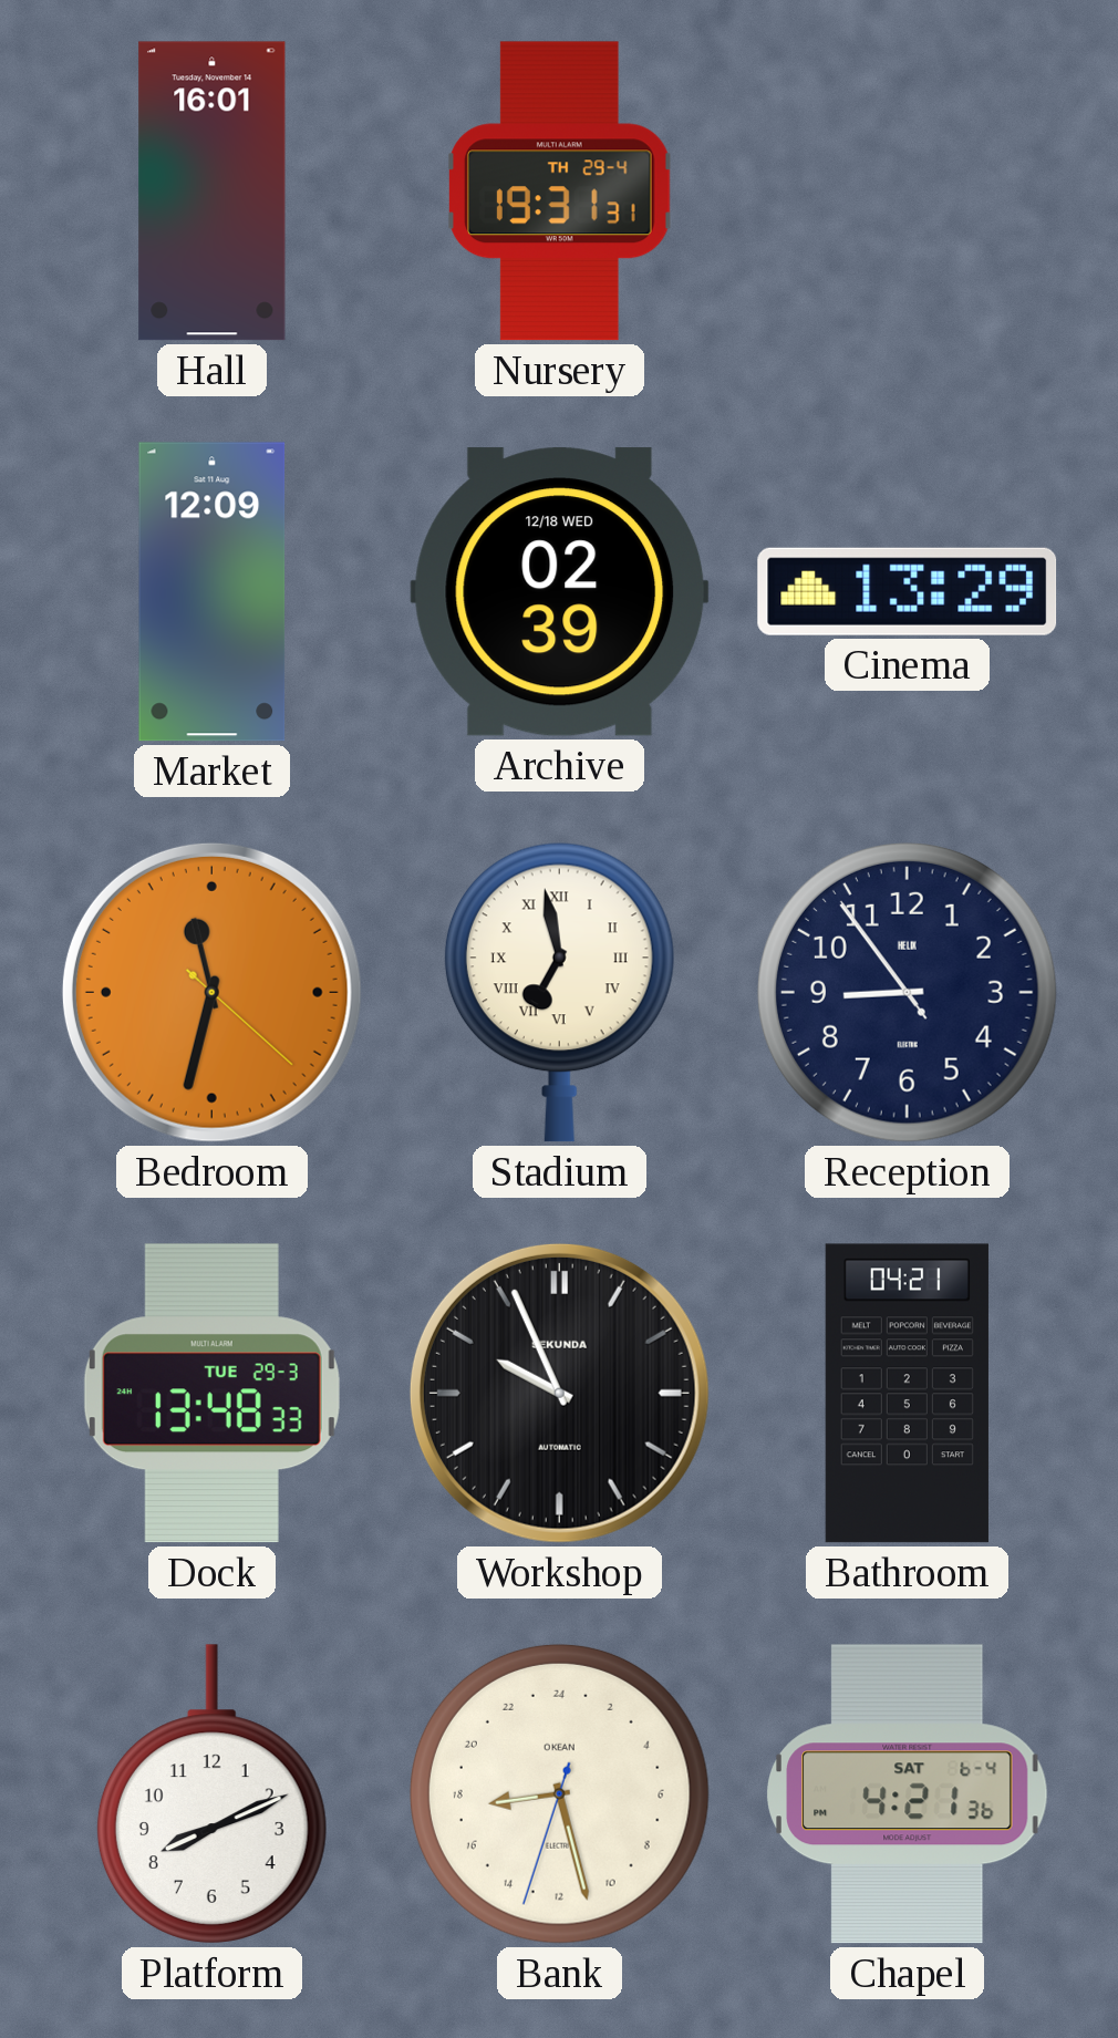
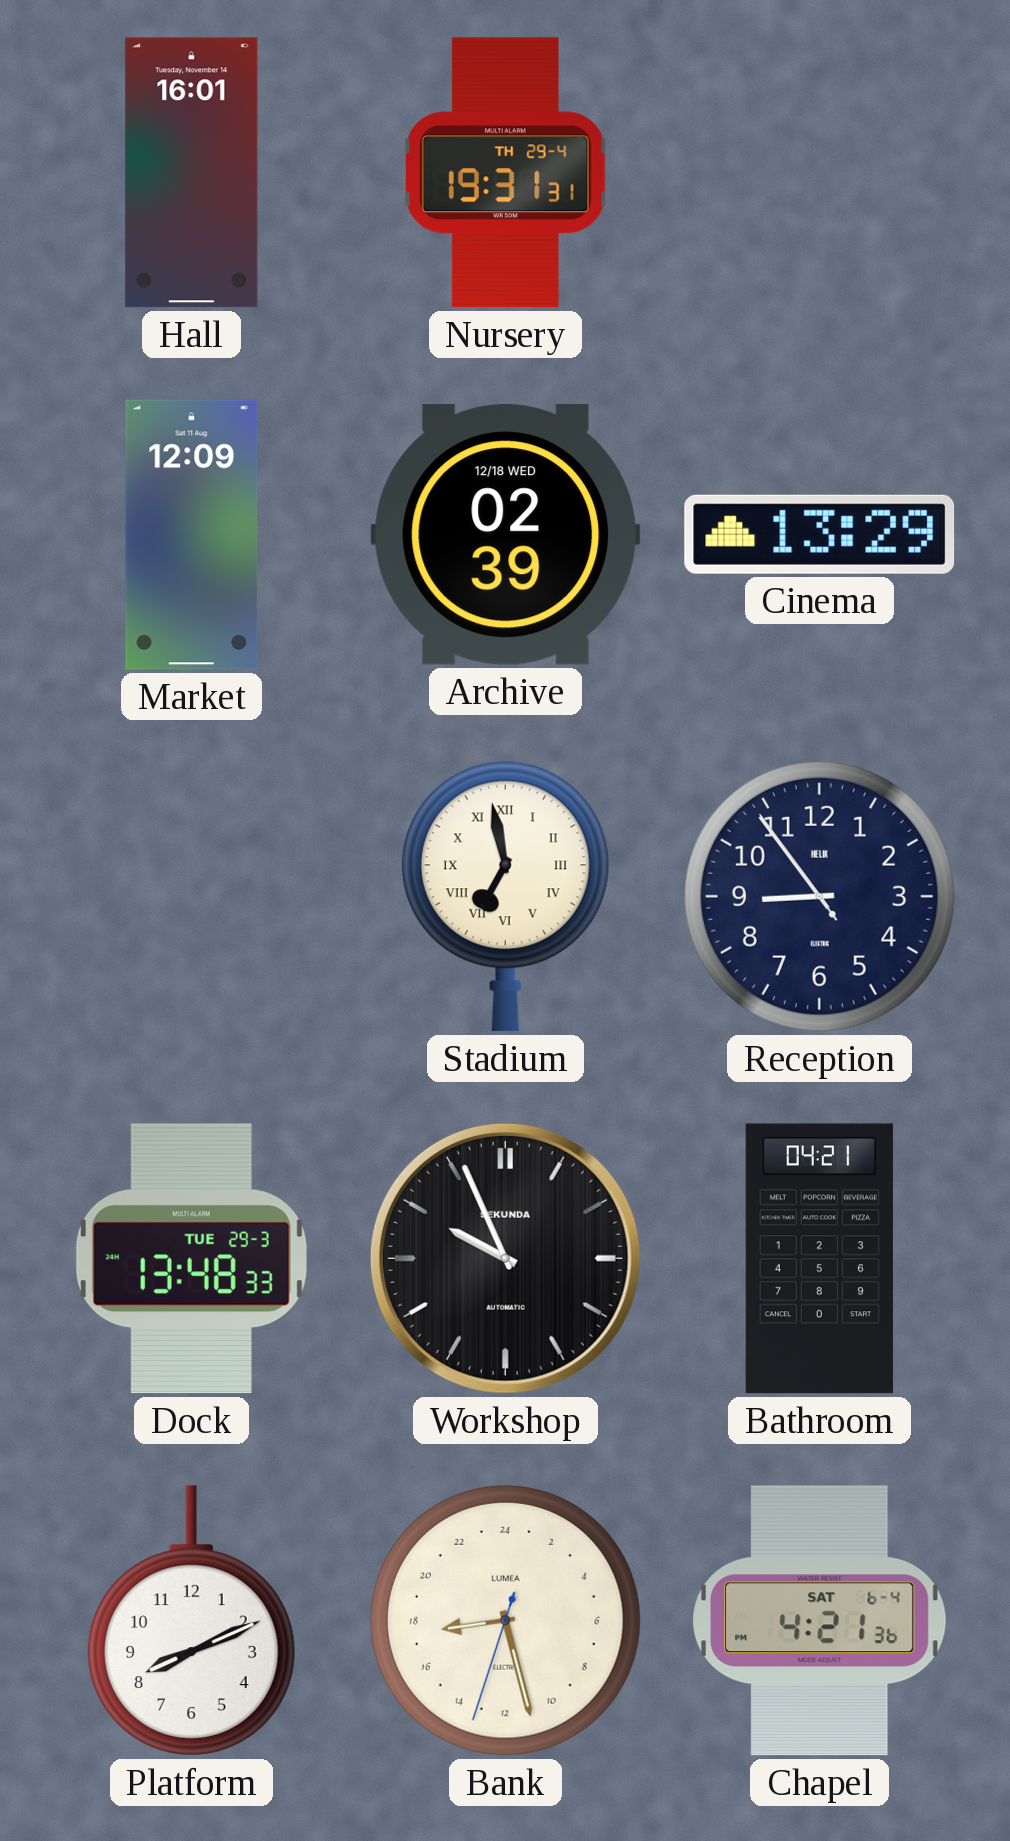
Bedroom: 11:32 -> none
Bank brand: OKEAN -> LUMEA
